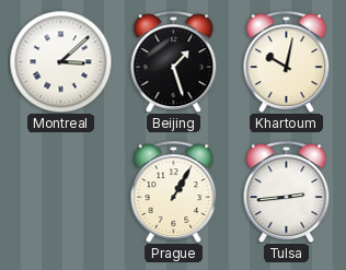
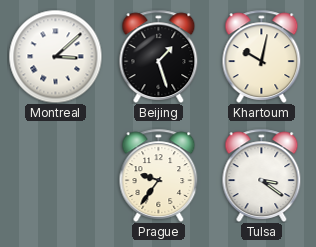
Prague: 1:05 -> 9:36
Tulsa: 2:44 -> 3:21
